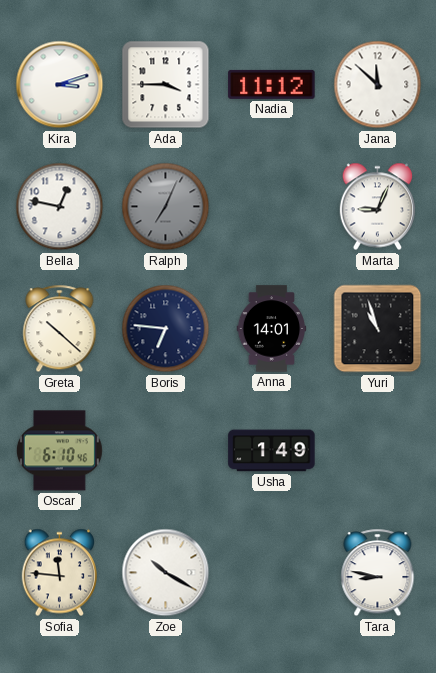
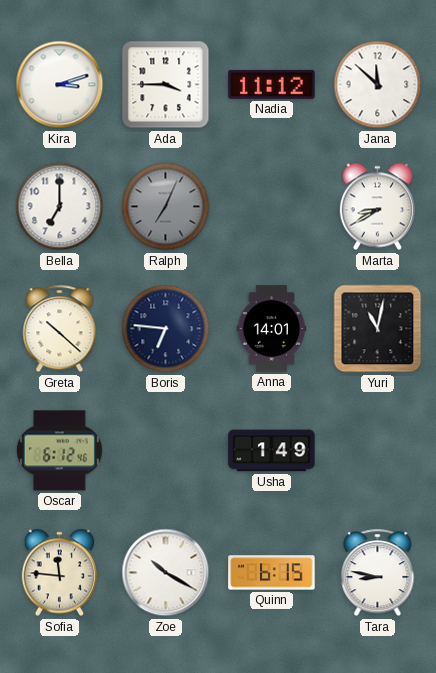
Bella: 12:47 -> 7:00
Marta: 9:04 -> 8:40
Yuri: 10:57 -> 11:02
Oscar: 6:10 -> 6:12
Quinn: none -> 6:15
